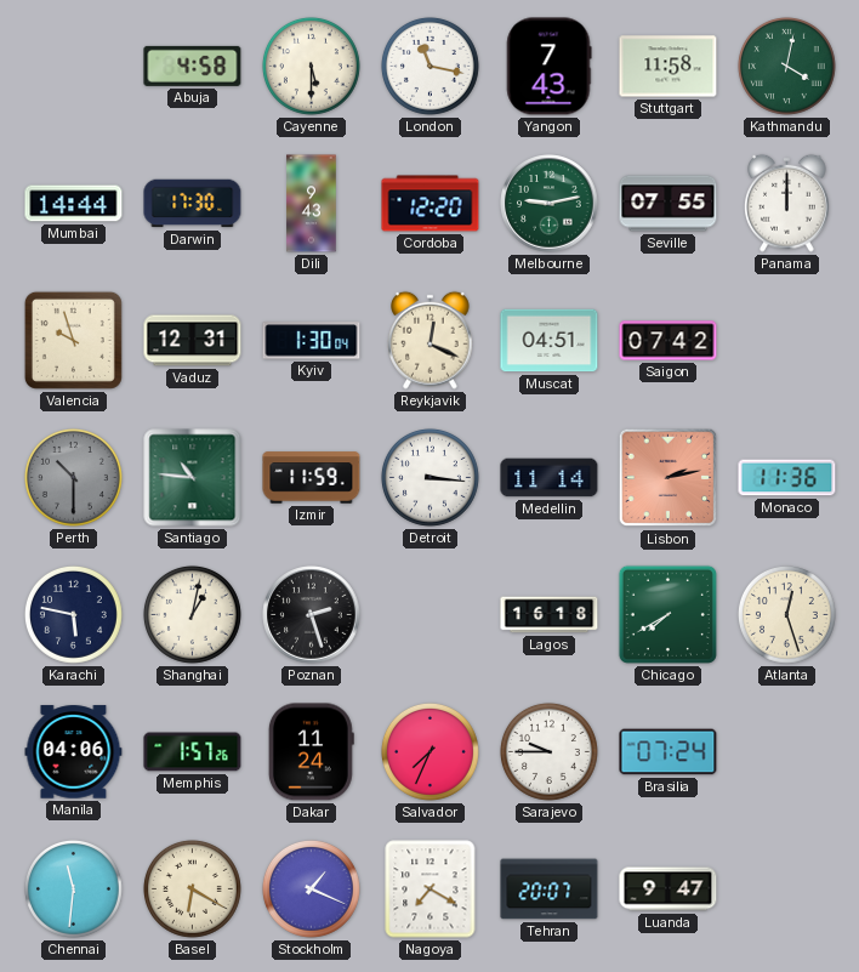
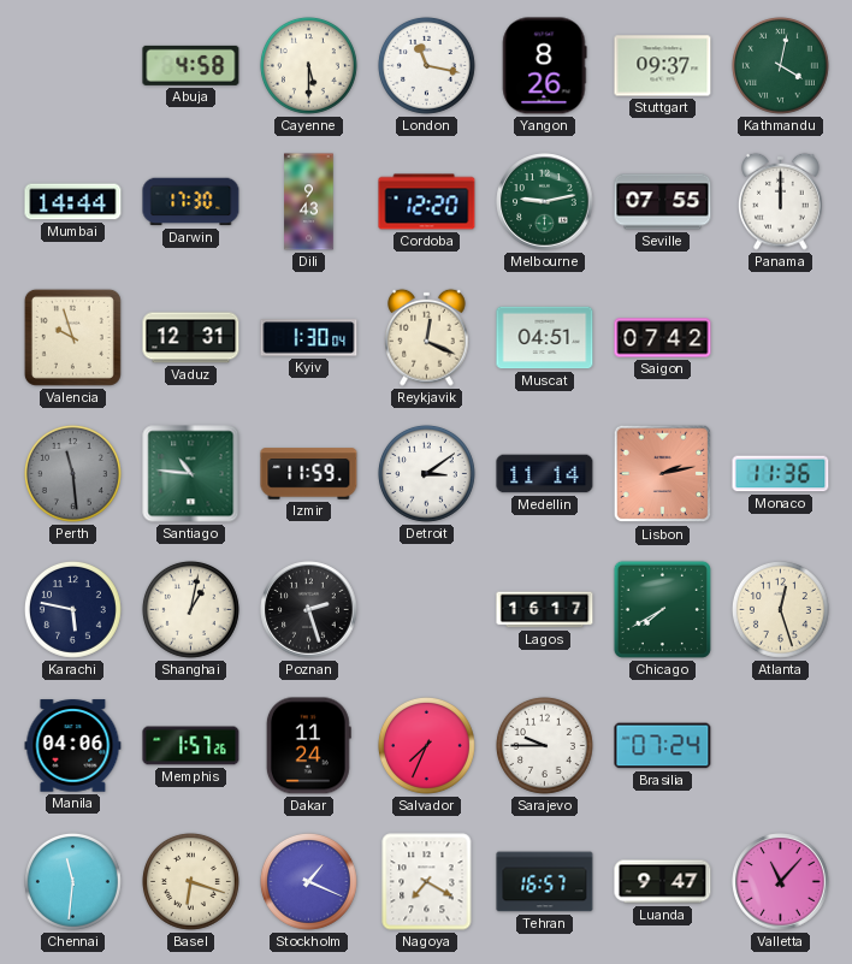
Yangon: 7:43 -> 8:26
Stuttgart: 11:58 -> 09:37
Perth: 10:30 -> 11:29
Detroit: 3:16 -> 3:09
Lagos: 16:18 -> 16:17
Basel: 6:20 -> 6:18
Tehran: 20:07 -> 16:57
Valletta: none -> 11:07
